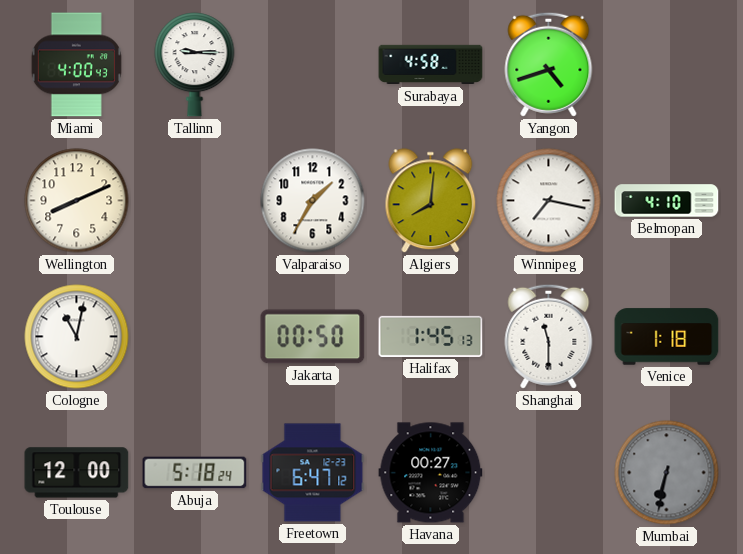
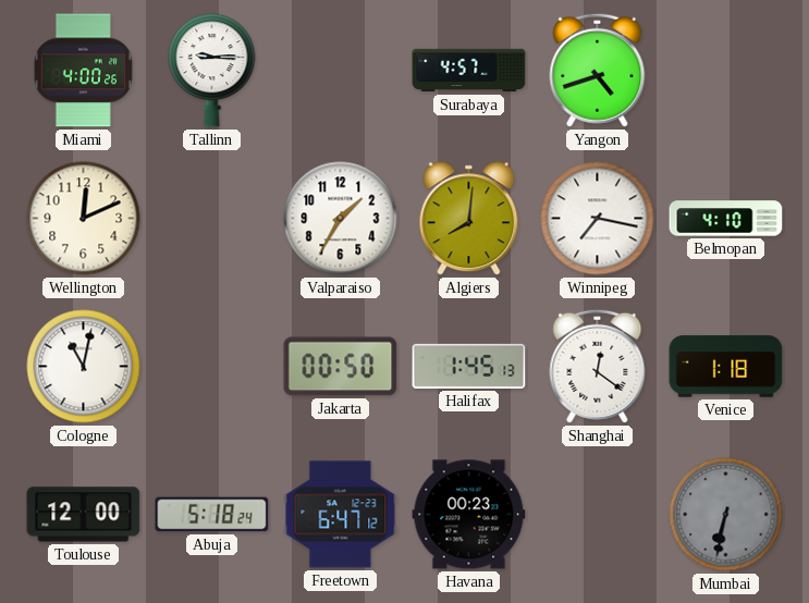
Miami: 4:00:43 -> 4:00:26
Surabaya: 4:58 -> 4:57
Wellington: 8:11 -> 12:11
Shanghai: 11:30 -> 12:21
Havana: 00:27 -> 00:23
